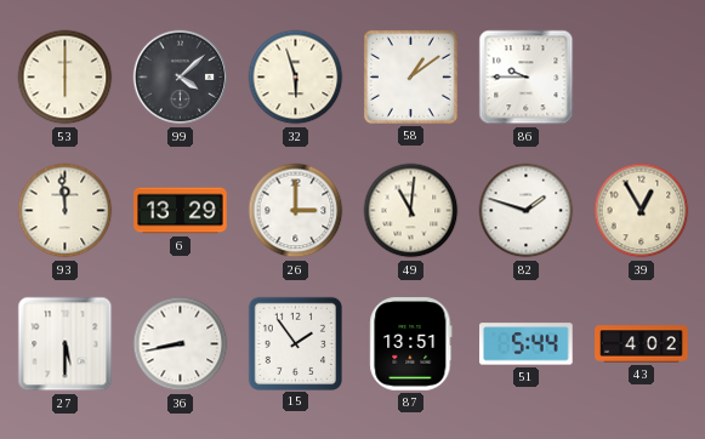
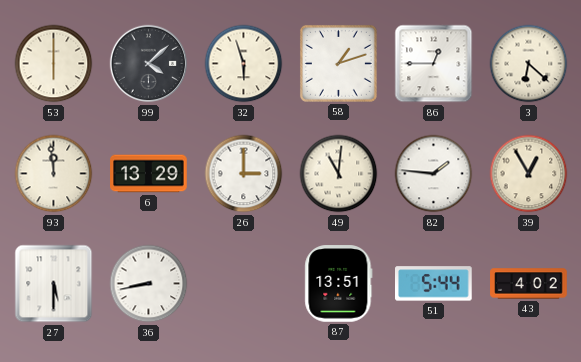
58: 1:09 -> 1:12
86: 9:45 -> 12:45
3: none -> 6:22
82: 1:48 -> 1:46
15: 1:54 -> none
